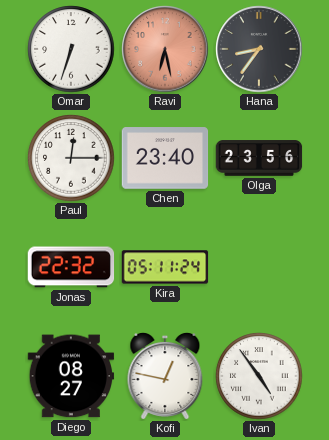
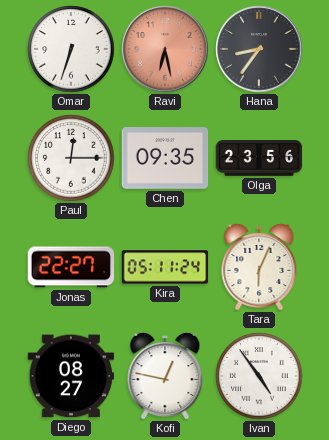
Chen: 23:40 -> 09:35
Jonas: 22:32 -> 22:27
Tara: none -> 6:04
